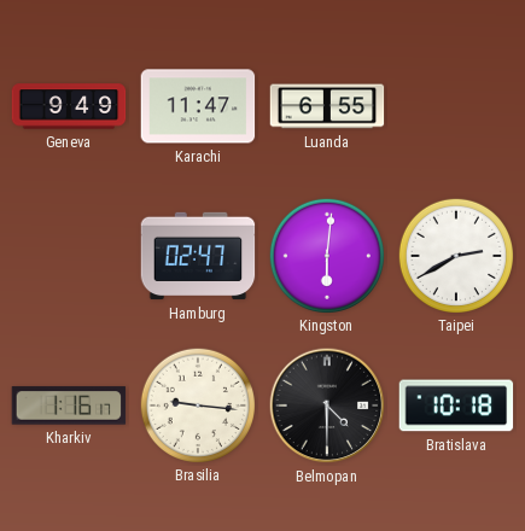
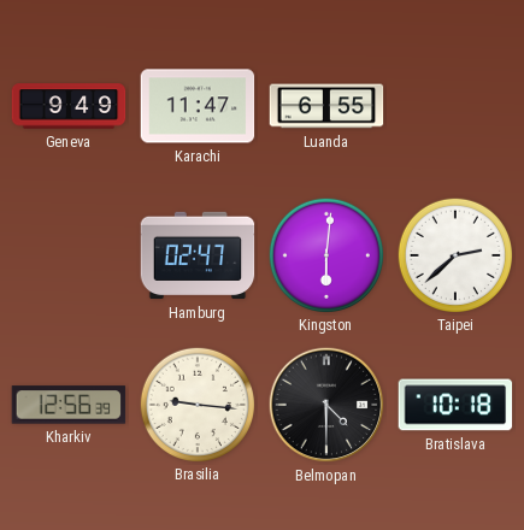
Taipei: 2:40 -> 2:38
Kharkiv: 1:16 -> 12:56
